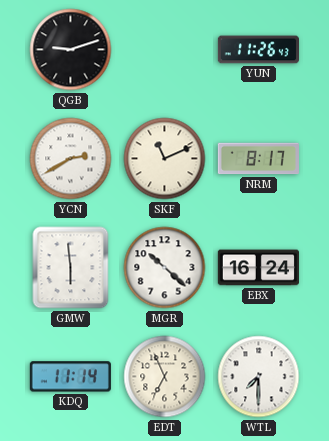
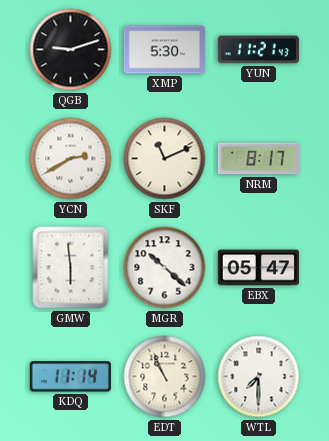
XMP: none -> 5:30
YUN: 11:26 -> 11:21
EBX: 16:24 -> 05:47
EDT: 6:56 -> 10:56
